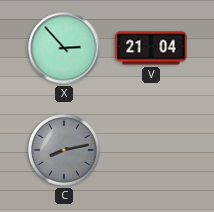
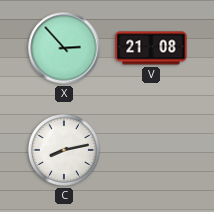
V: 21:04 -> 21:08
C dial: grey -> white
